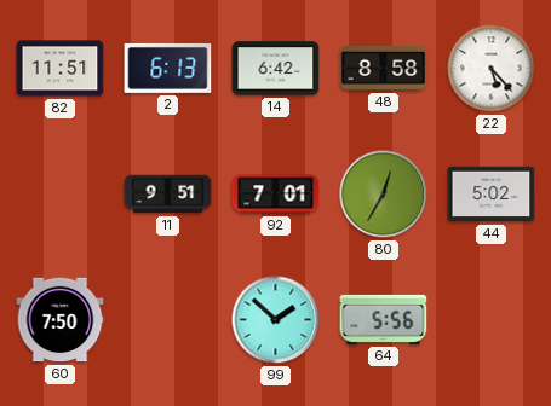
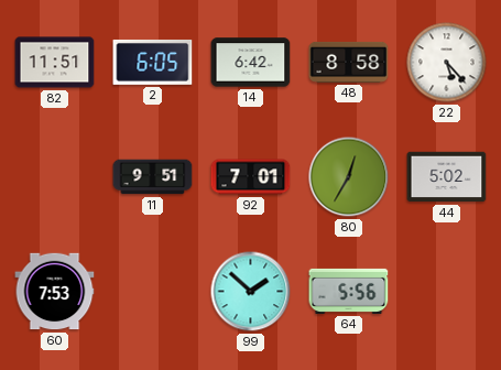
2: 6:13 -> 6:05
60: 7:50 -> 7:53
